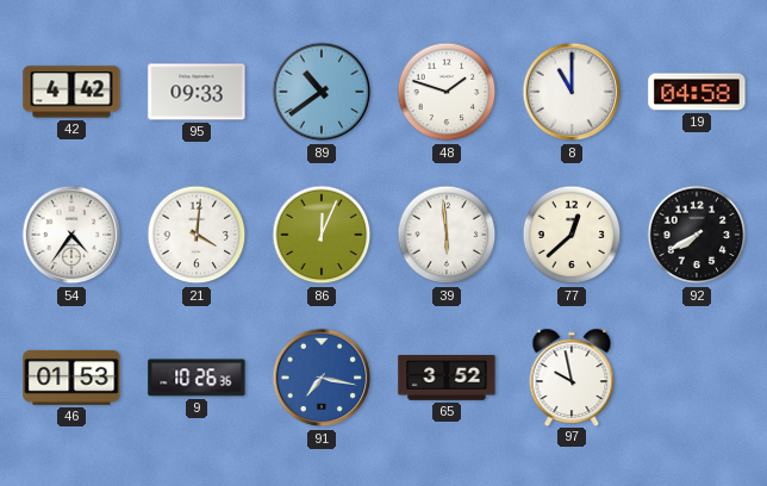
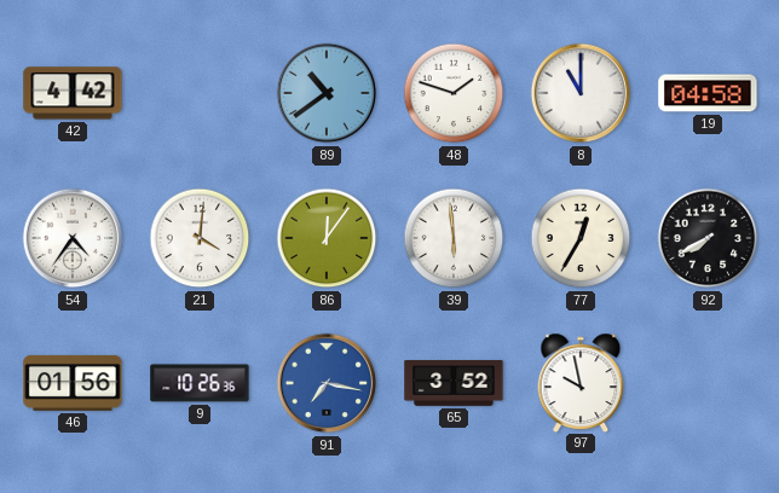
95: 09:33 -> none
86: 12:04 -> 12:06
77: 12:38 -> 12:35
46: 01:53 -> 01:56
